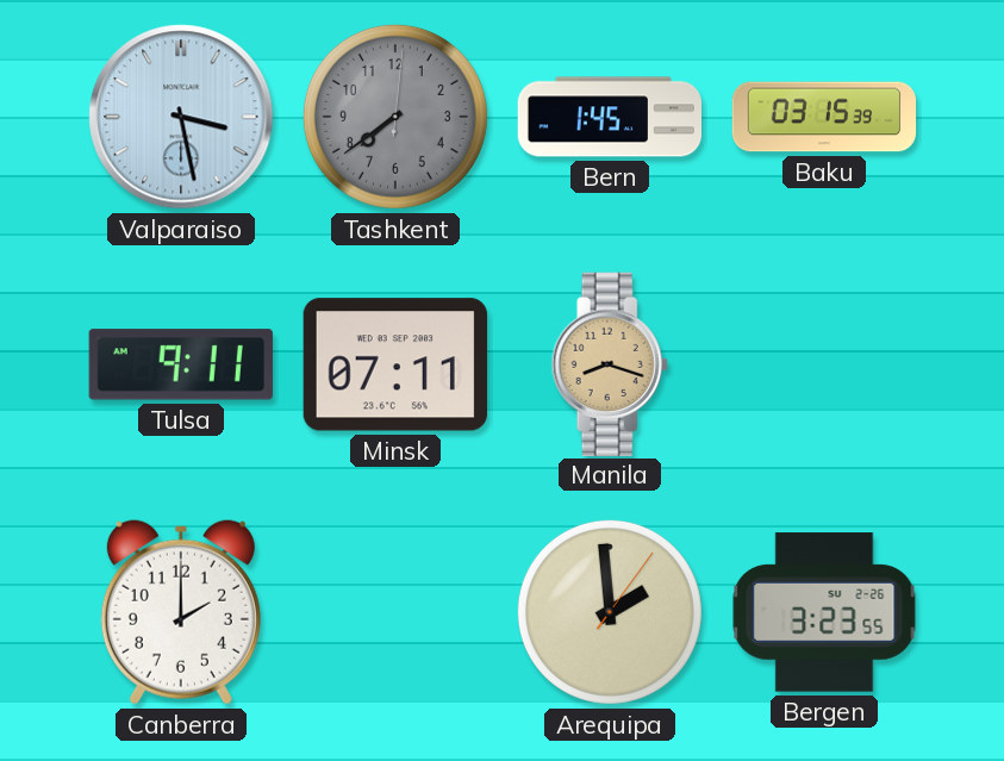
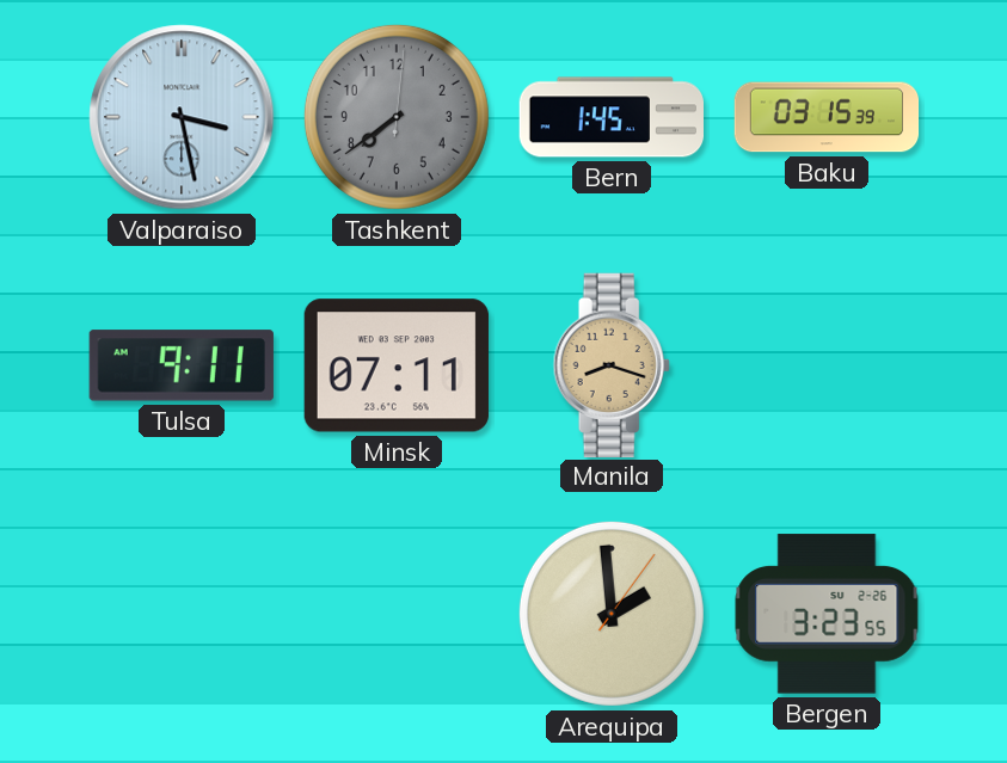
Canberra: 2:00 -> none
